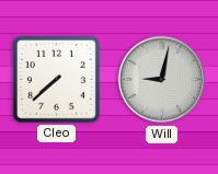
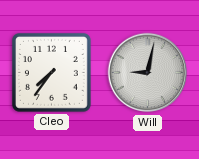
Cleo: 7:38 -> 7:36
